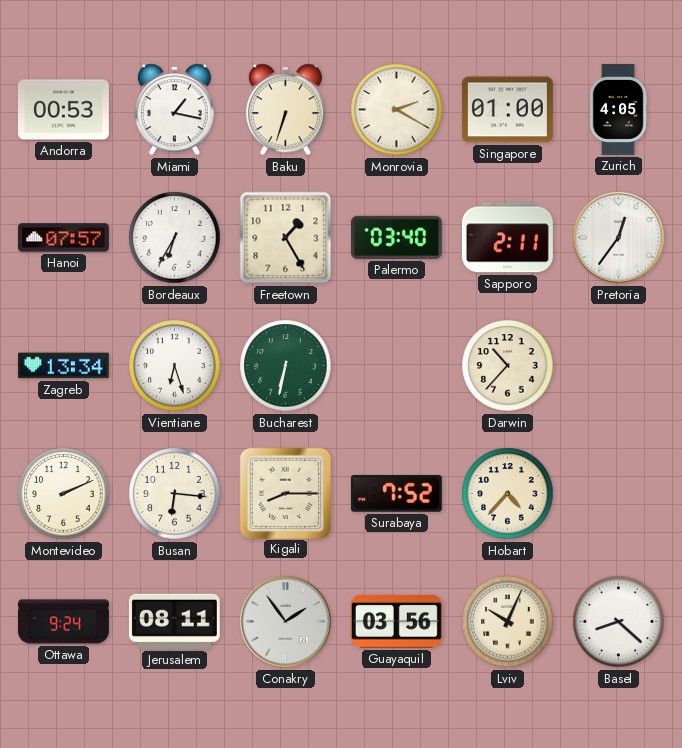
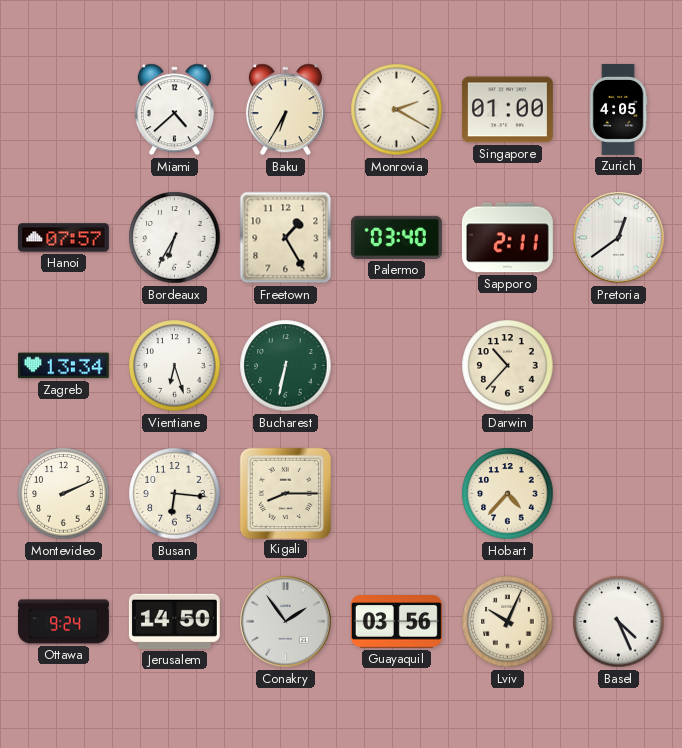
Andorra: 00:53 -> none
Miami: 1:17 -> 4:38
Baku: 6:33 -> 6:35
Pretoria: 12:36 -> 12:39
Surabaya: 7:52 -> none
Jerusalem: 08:11 -> 14:50
Basel: 8:22 -> 4:26
